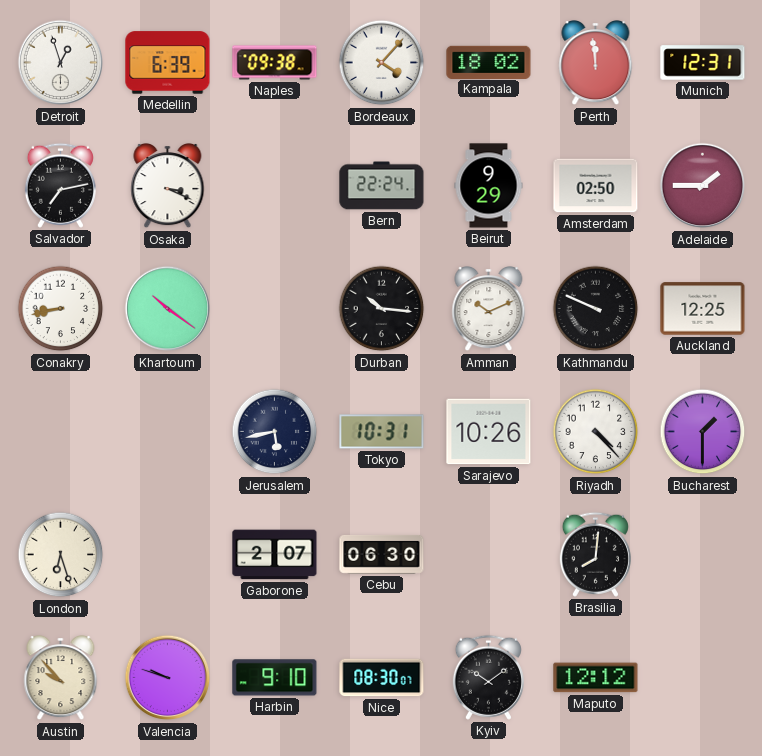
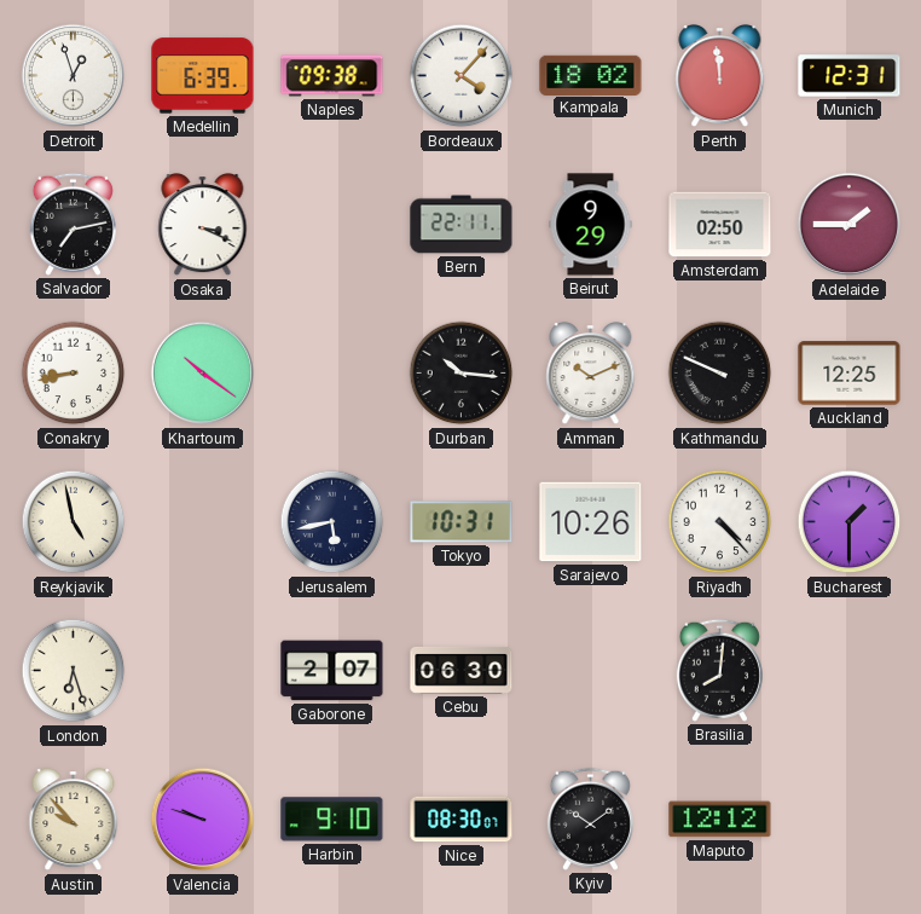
Bern: 22:24 -> 22:11
Reykjavik: none -> 4:58
